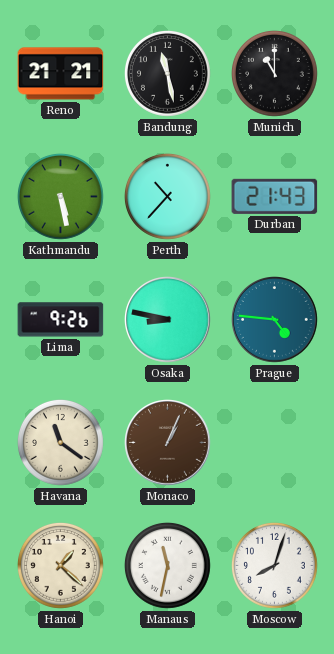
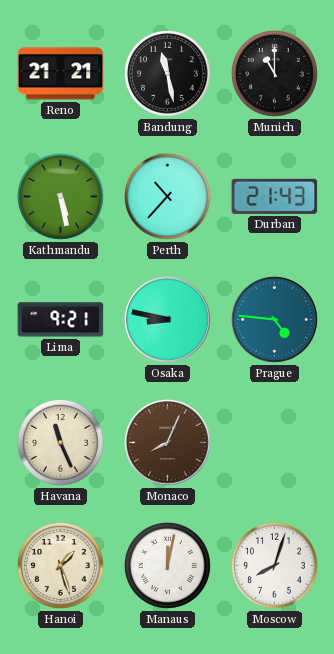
Lima: 9:26 -> 9:21
Havana: 11:21 -> 11:26
Monaco: 1:04 -> 8:04
Hanoi: 1:22 -> 1:27
Manaus: 11:32 -> 12:02
